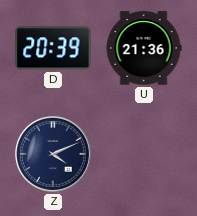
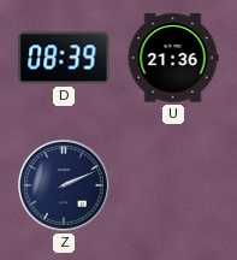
D: 20:39 -> 08:39
Z: 4:11 -> 2:11
